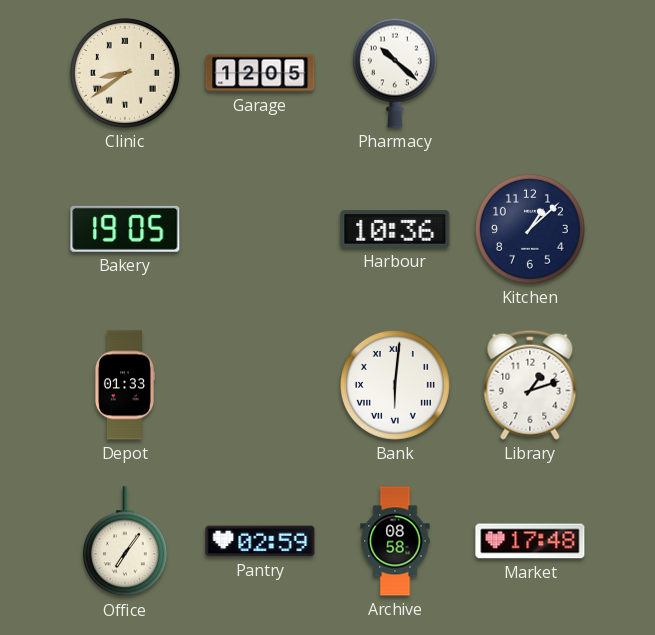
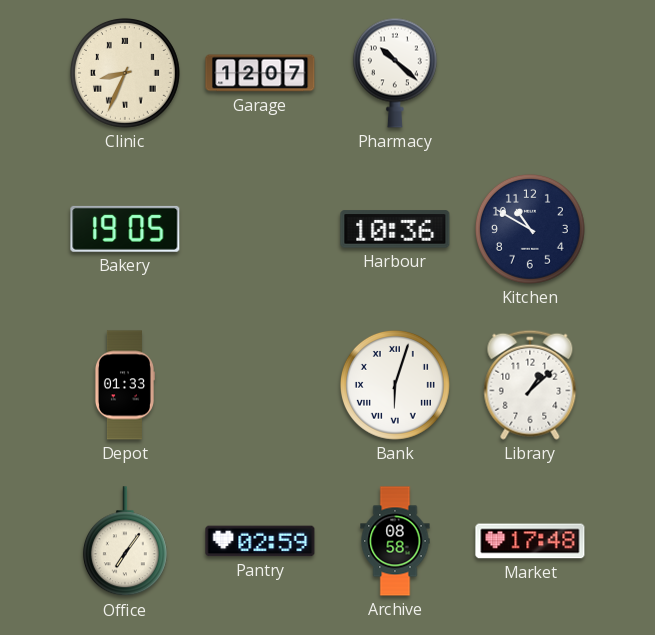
Clinic: 8:39 -> 8:34
Garage: 12:05 -> 12:07
Kitchen: 1:08 -> 10:50
Bank: 6:01 -> 6:03
Library: 1:12 -> 1:08
